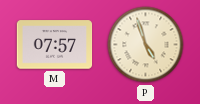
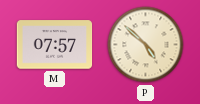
P: 4:57 -> 4:52
